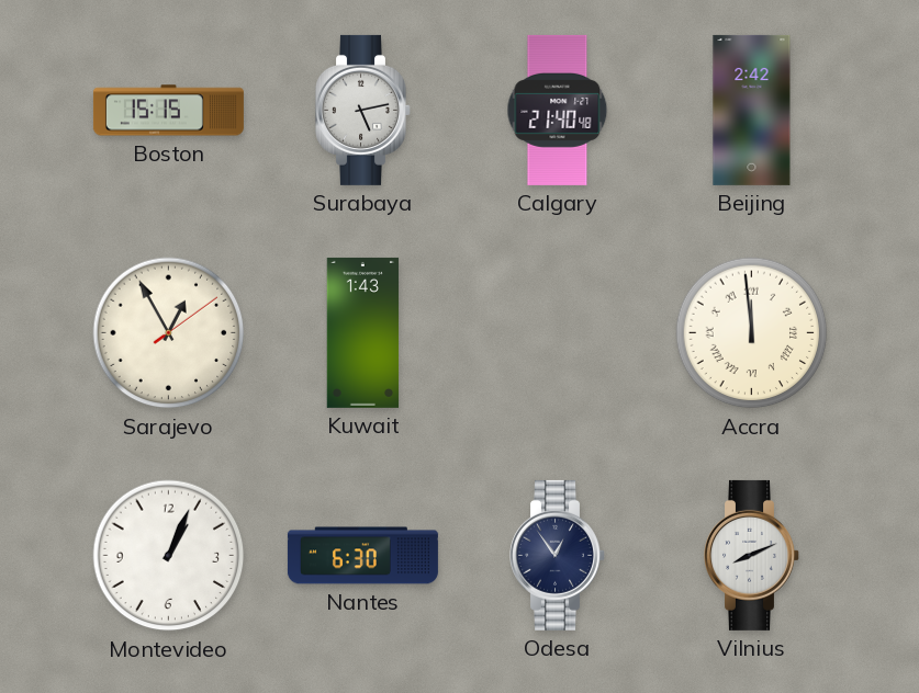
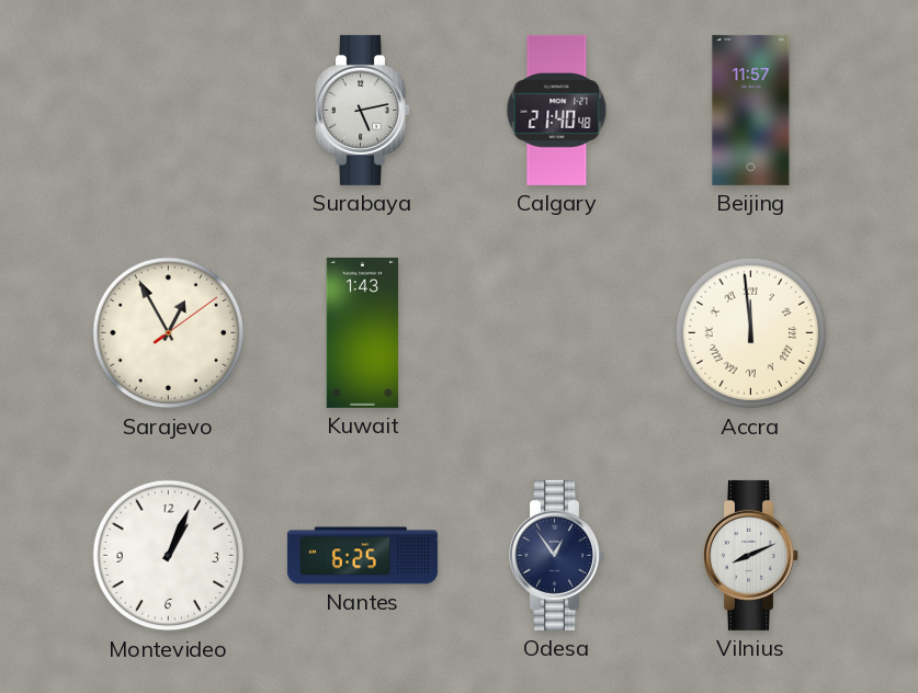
Boston: 15:15 -> none
Beijing: 2:42 -> 11:57
Nantes: 6:30 -> 6:25
